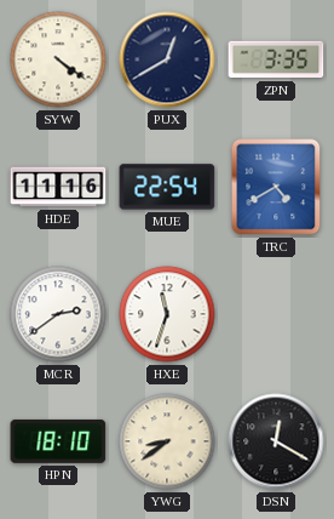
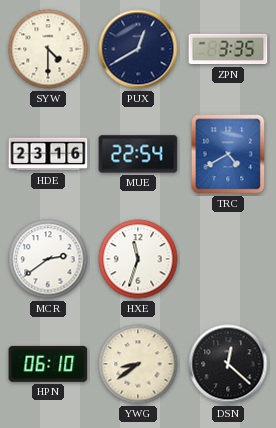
SYW: 4:21 -> 4:30
HDE: 11:16 -> 23:16
HPN: 18:10 -> 06:10
DSN: 12:20 -> 12:22
